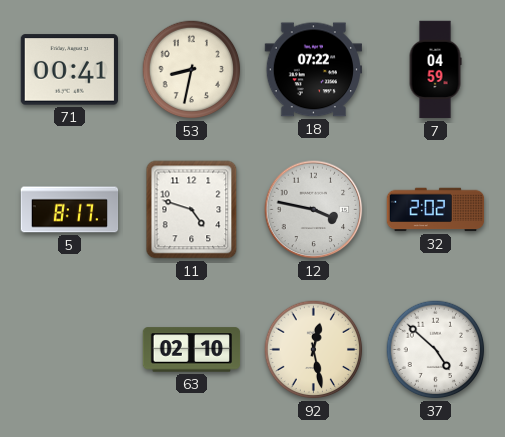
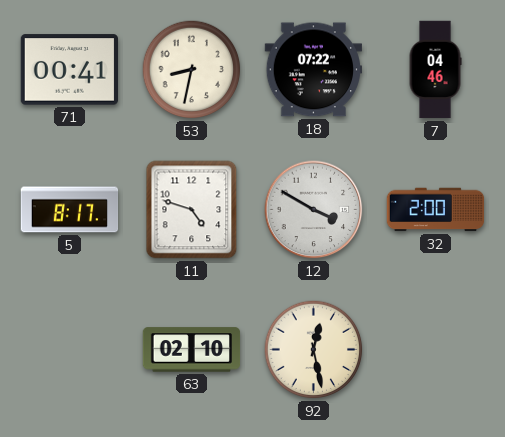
7: 04:59 -> 04:46
12: 3:47 -> 3:50
32: 2:02 -> 2:00
37: 4:52 -> none
